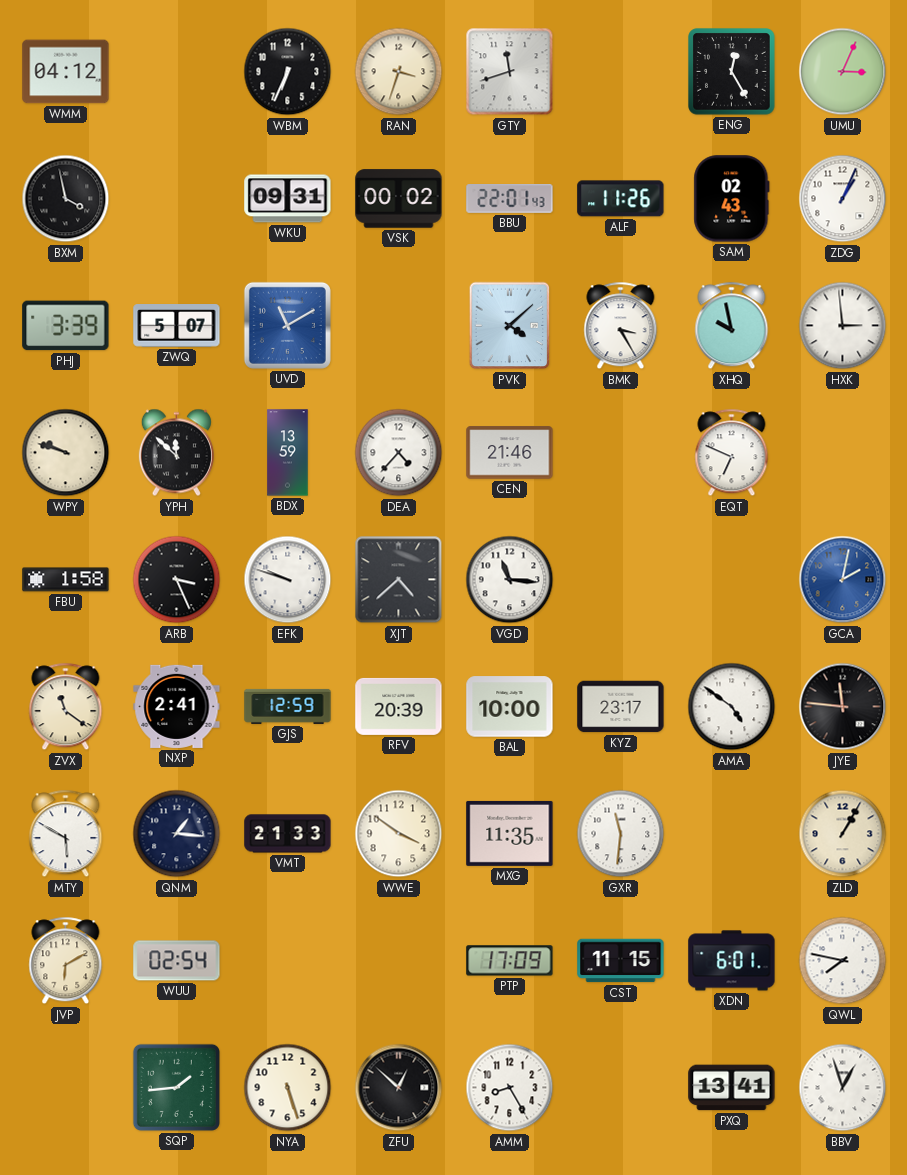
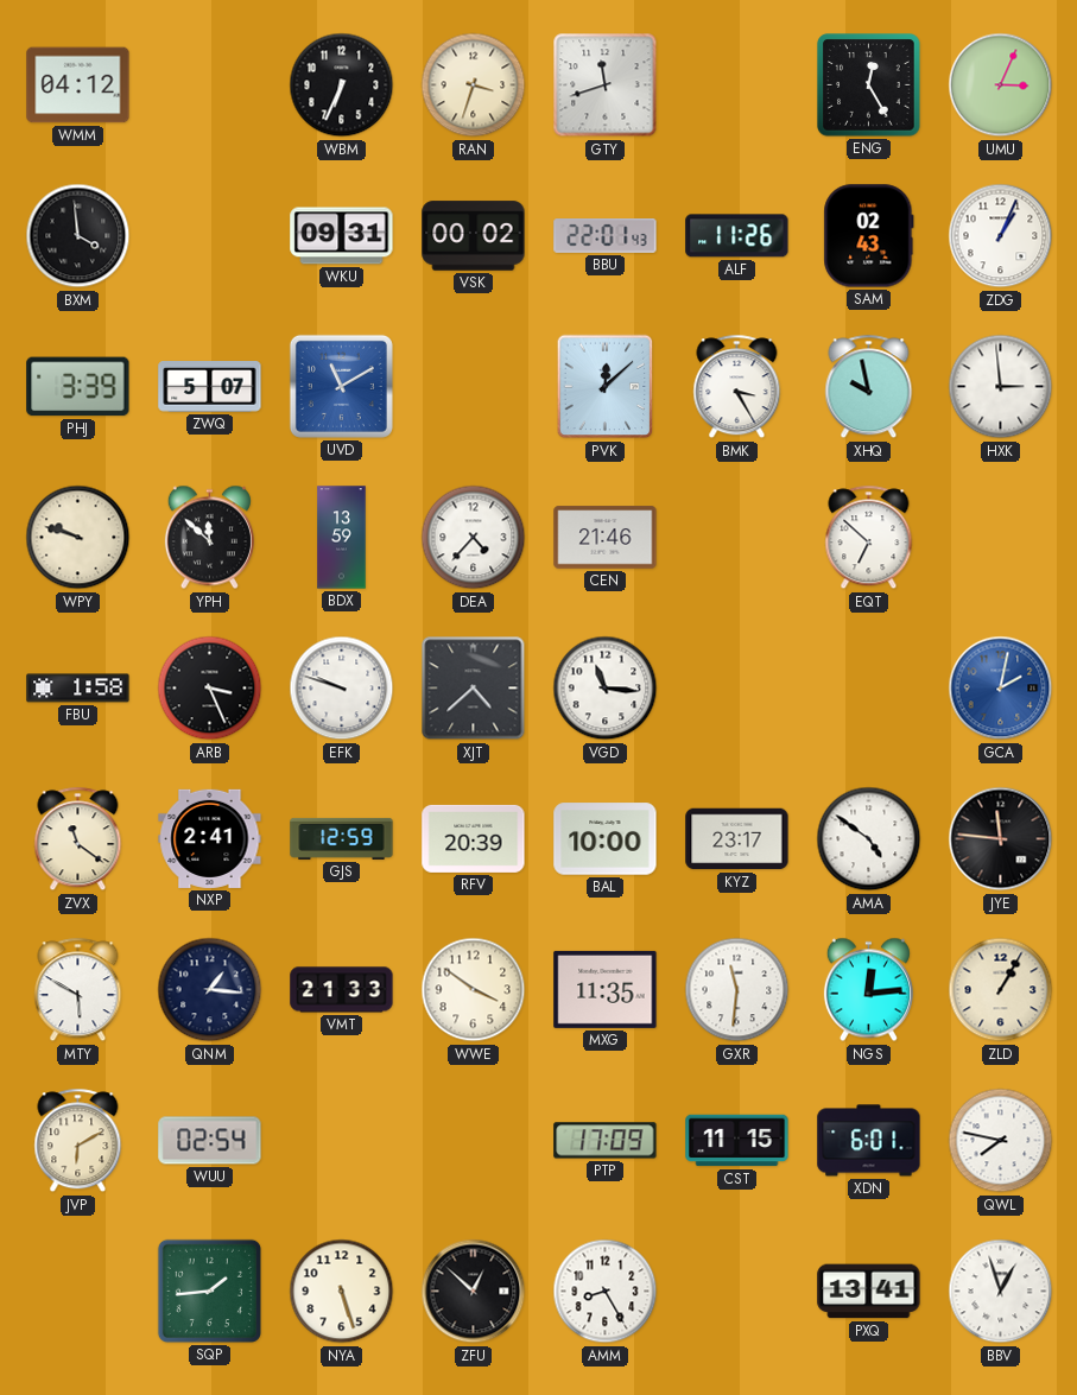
BXM: 3:58 -> 3:59
PVK: 4:08 -> 12:08
EQT: 6:49 -> 6:52
NGS: none -> 12:14
